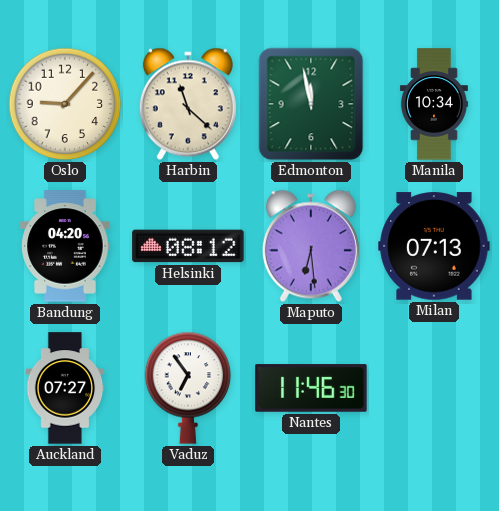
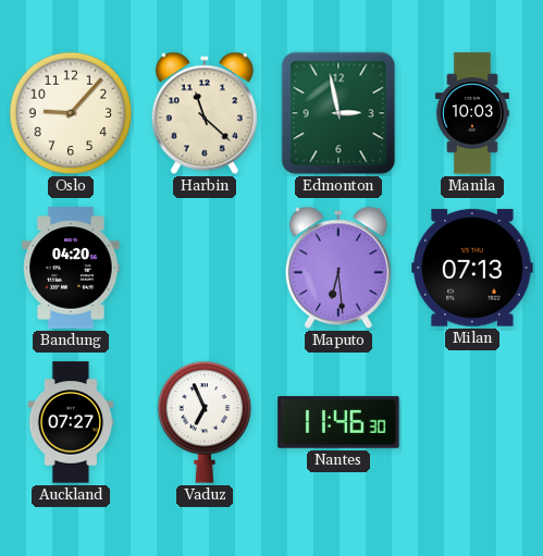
Edmonton: 11:58 -> 2:58
Manila: 10:34 -> 10:03
Helsinki: 08:12 -> none
Vaduz: 6:54 -> 6:56
